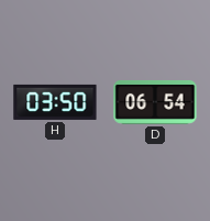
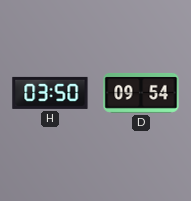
D: 06:54 -> 09:54
